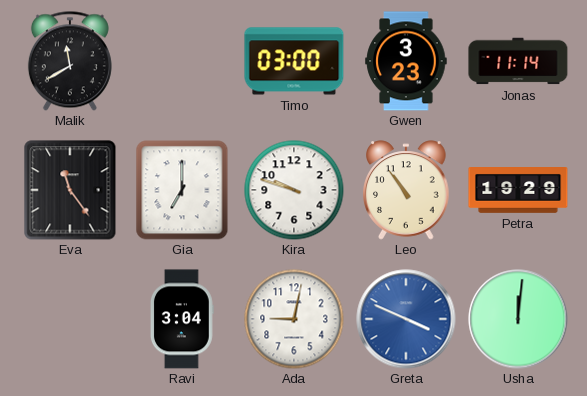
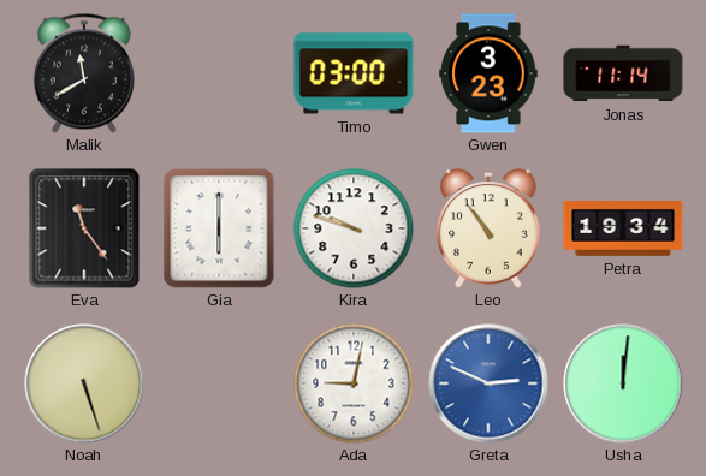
Gia: 7:00 -> 6:00
Petra: 19:29 -> 19:34
Noah: none -> 5:27
Ravi: 3:04 -> none
Greta: 3:49 -> 2:49
